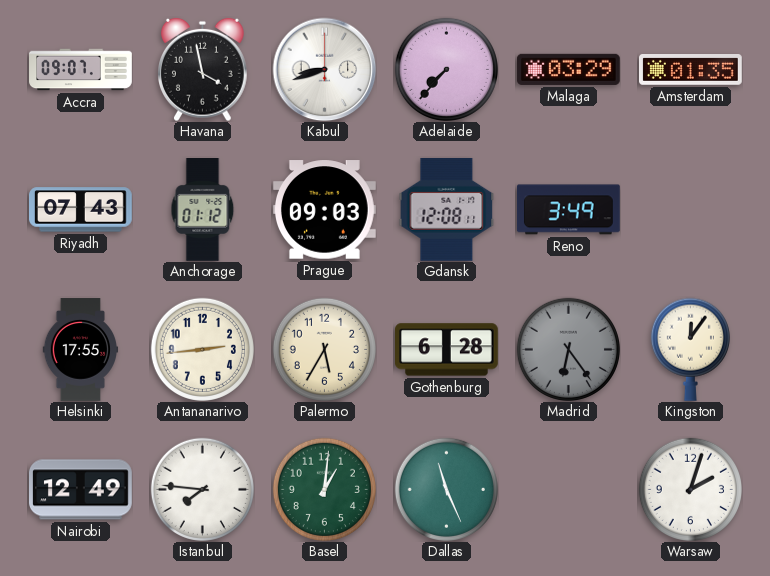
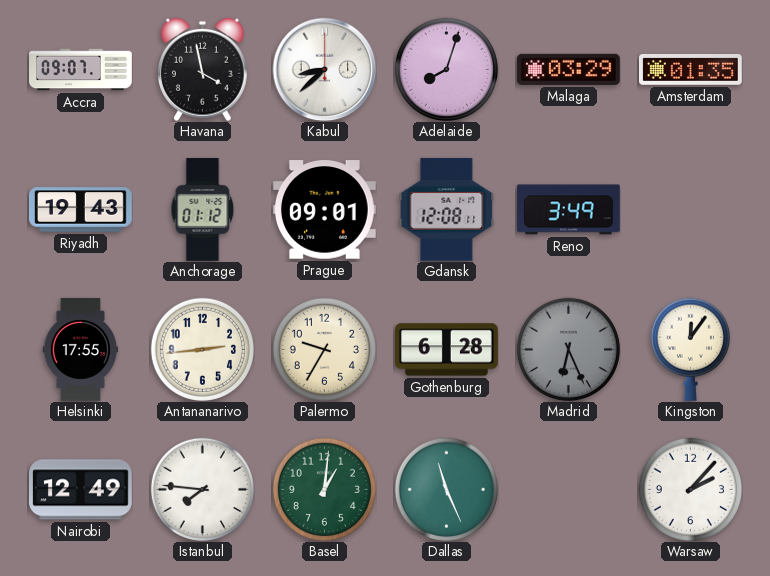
Kabul: 8:42 -> 8:38
Adelaide: 7:37 -> 8:03
Riyadh: 07:43 -> 19:43
Prague: 09:03 -> 09:01
Palermo: 5:35 -> 9:35
Madrid: 6:24 -> 6:26
Warsaw: 2:03 -> 2:07
